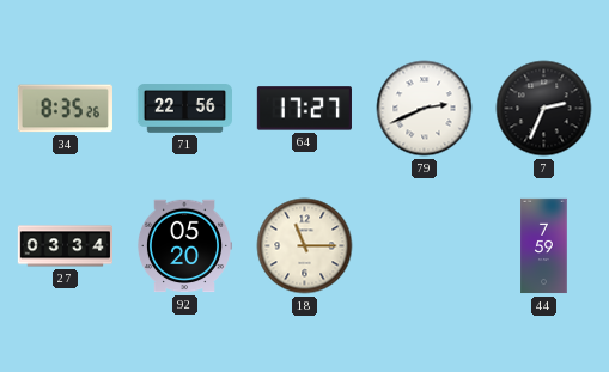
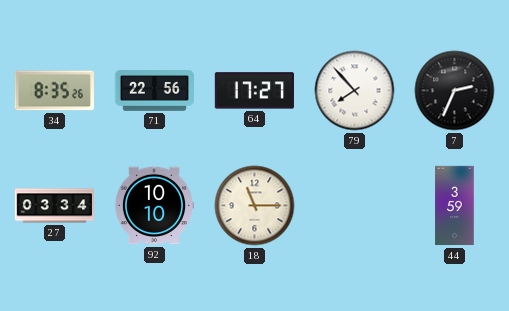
79: 2:41 -> 7:53
92: 05:20 -> 10:10
44: 7:59 -> 3:59
